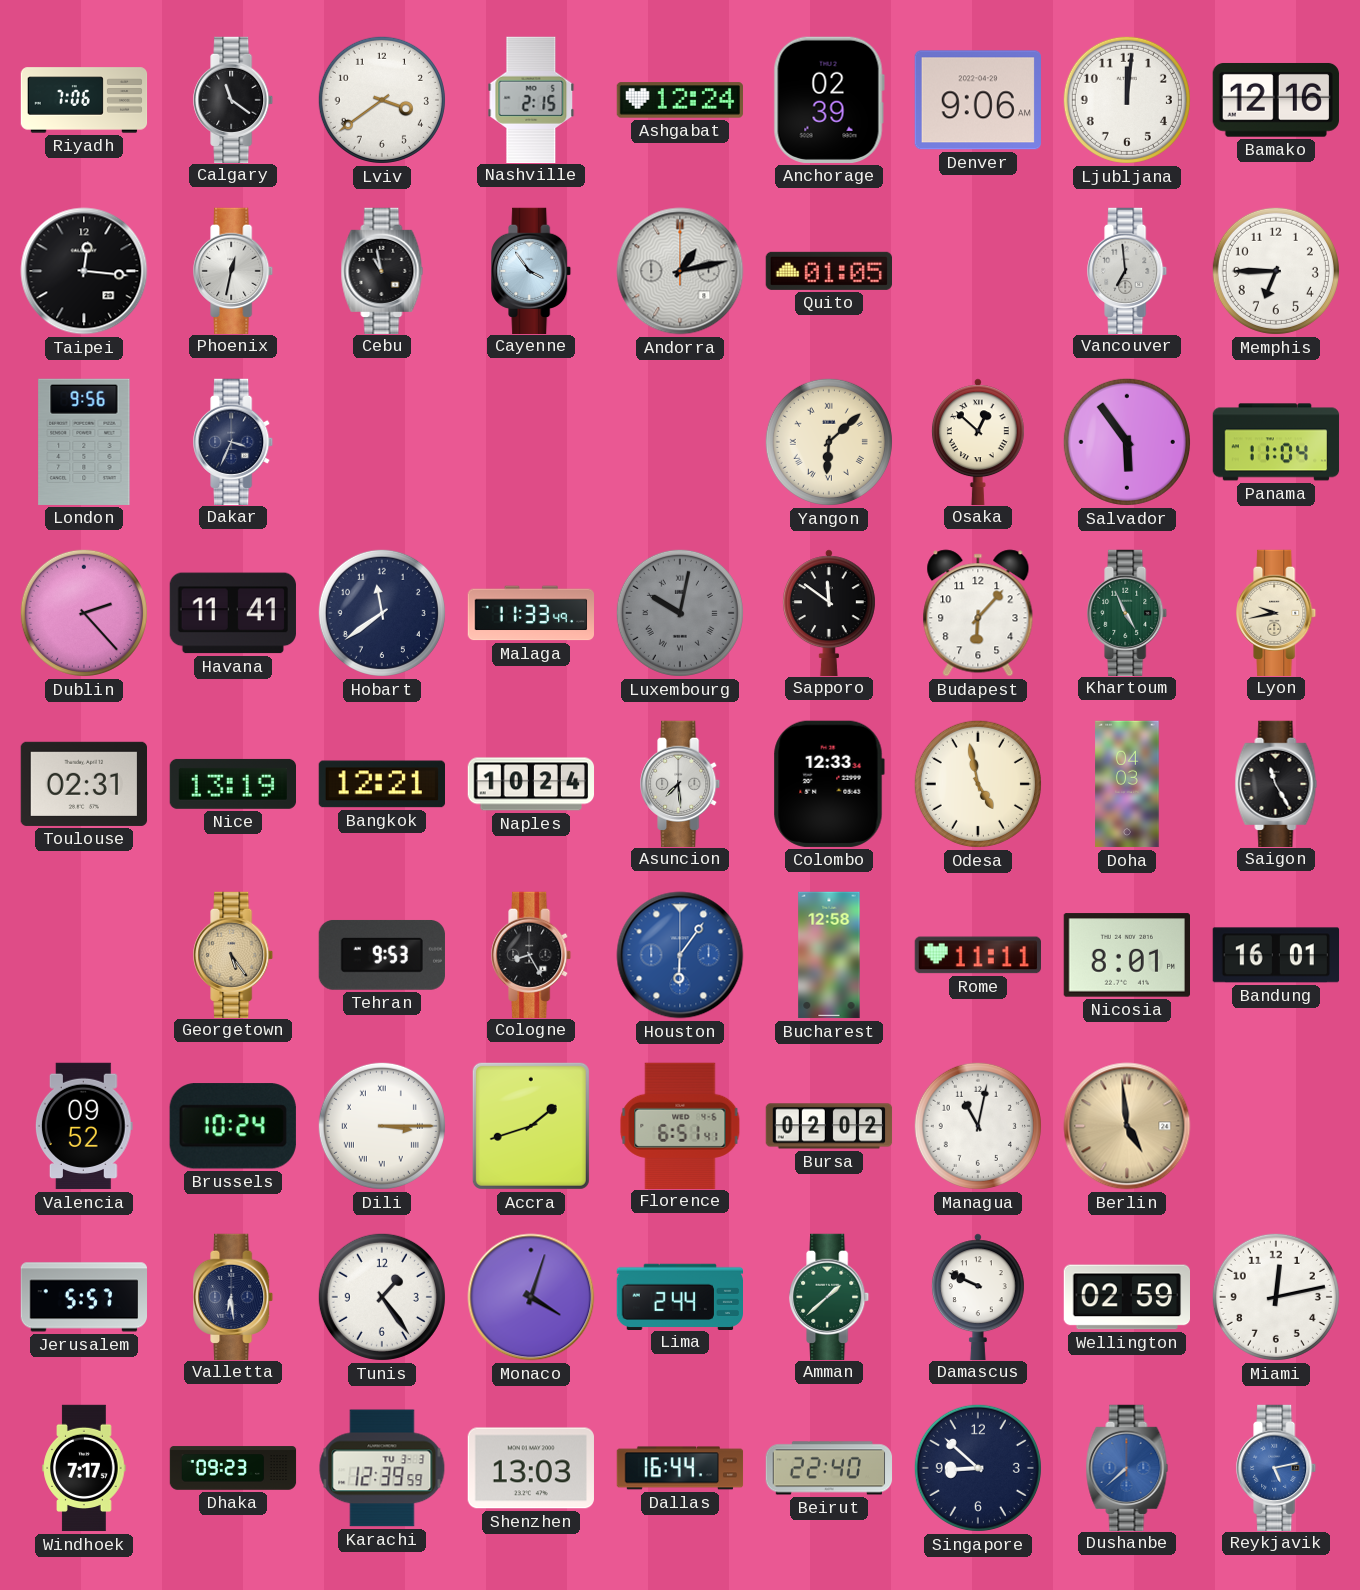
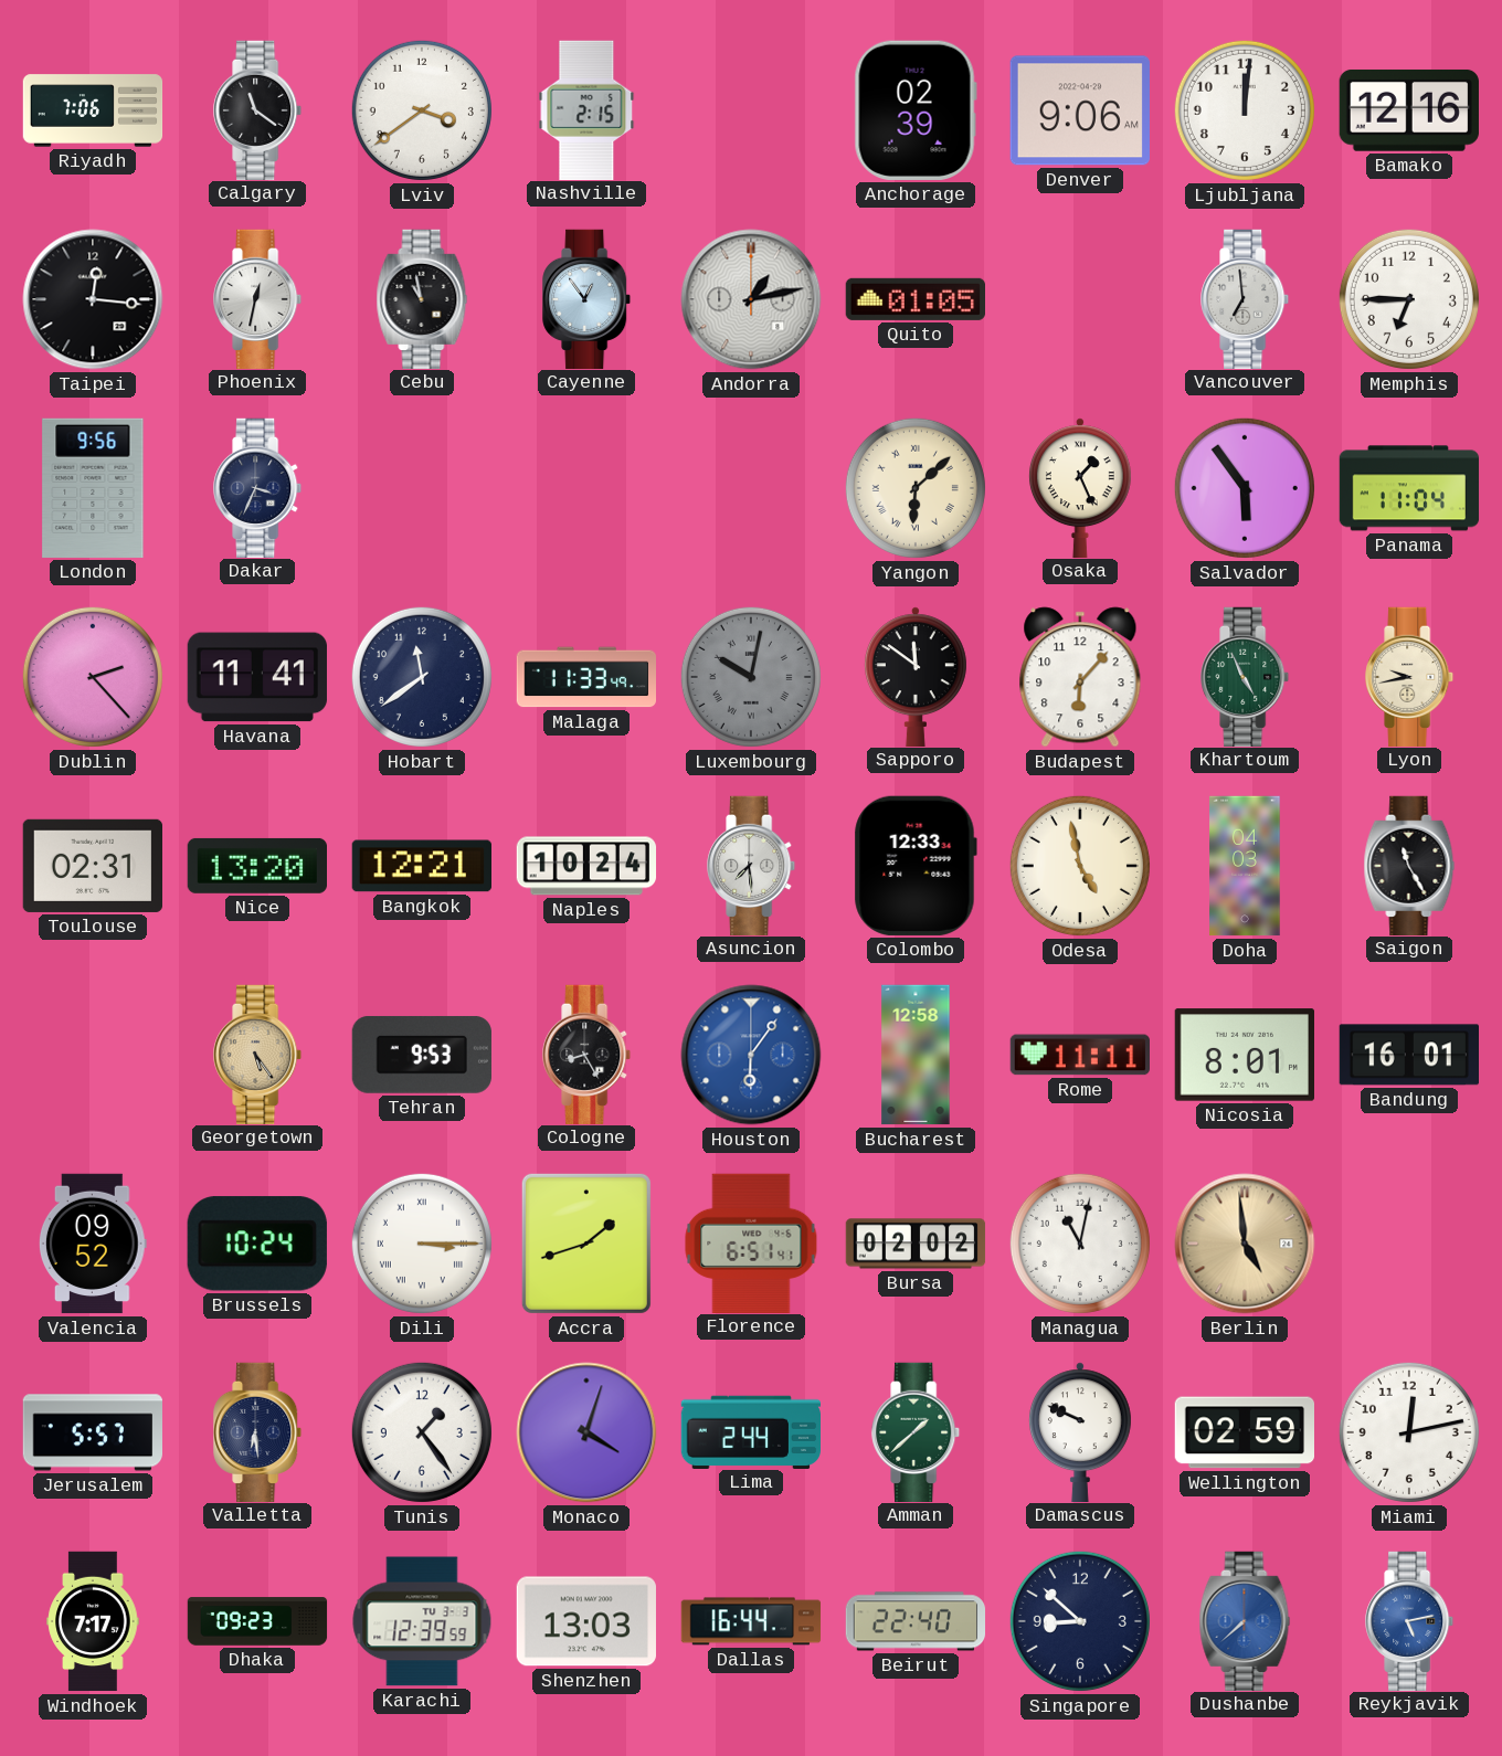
Ashgabat: 12:24 -> none
Cayenne: 3:54 -> 12:54
Osaka: 12:52 -> 1:26
Nice: 13:19 -> 13:20
